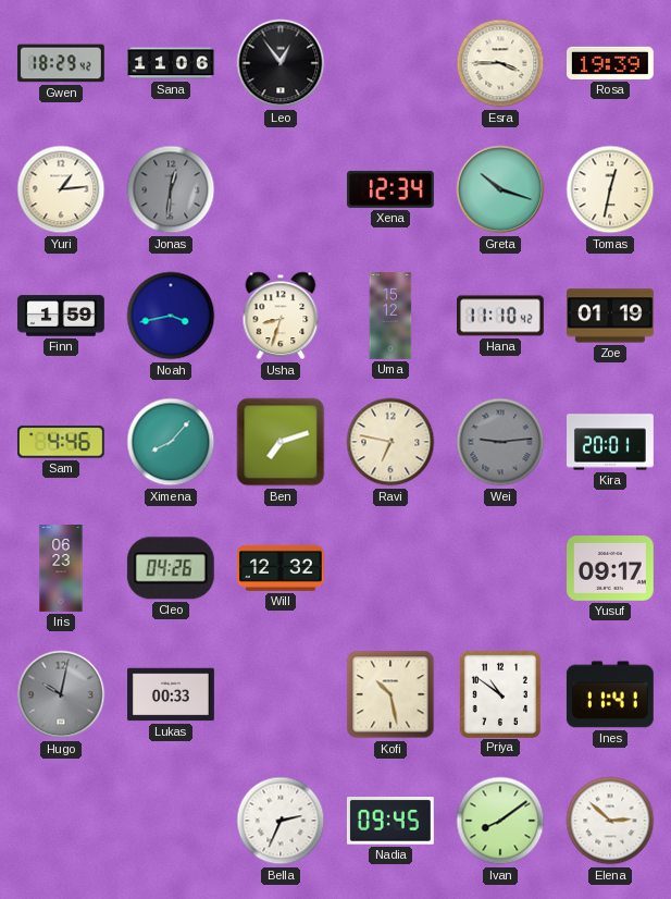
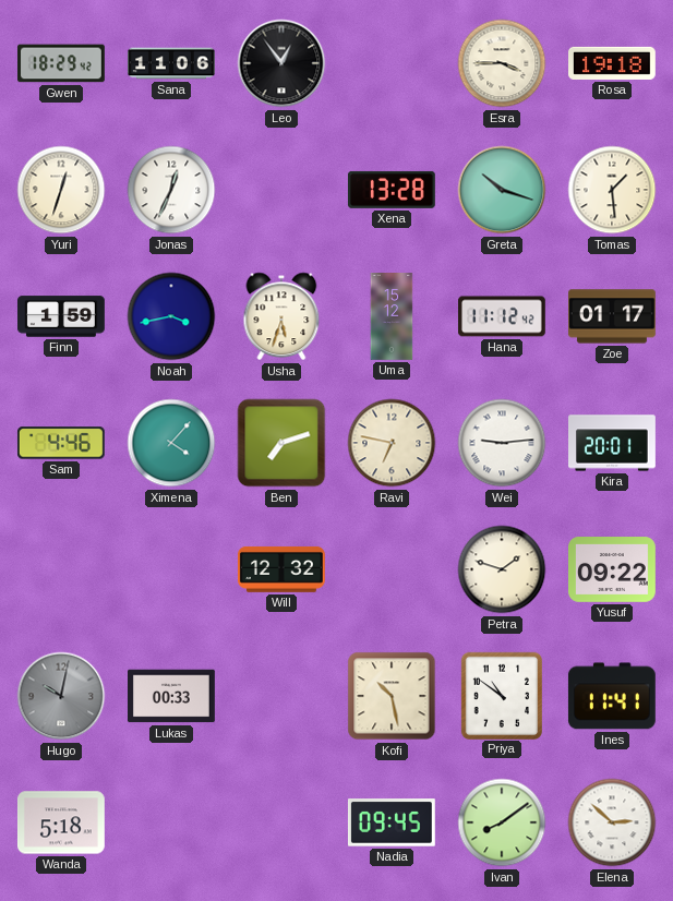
Rosa: 19:39 -> 19:18
Yuri: 1:14 -> 12:33
Jonas: 12:31 -> 12:34
Jonas dial: grey -> white
Xena: 12:34 -> 13:28
Tomas: 12:32 -> 1:29
Usha: 8:33 -> 5:33
Hana: 11:10 -> 11:12
Zoe: 01:19 -> 01:17
Ximena: 8:07 -> 4:07
Wei dial: grey -> white
Iris: 06:23 -> none
Cleo: 04:26 -> none
Petra: none -> 1:48
Yusuf: 09:17 -> 09:22
Wanda: none -> 5:18
Bella: 2:34 -> none
